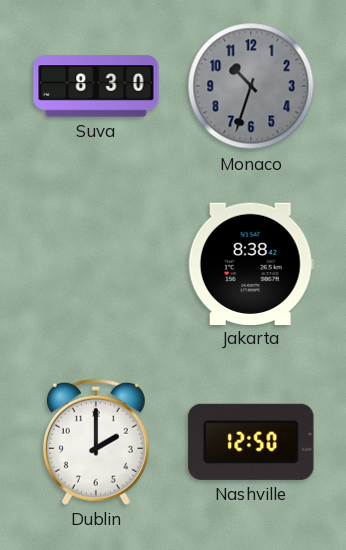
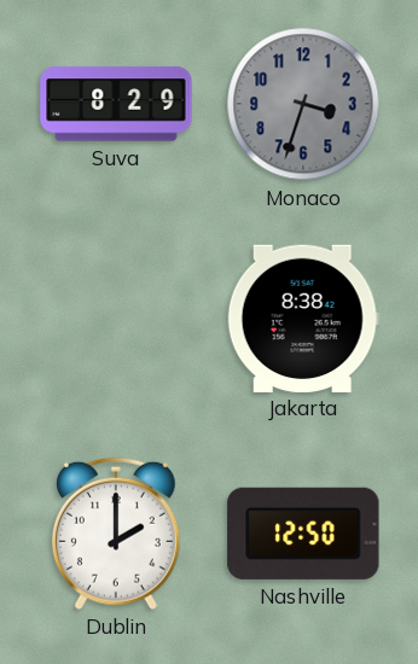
Suva: 8:30 -> 8:29
Monaco: 10:33 -> 3:33
